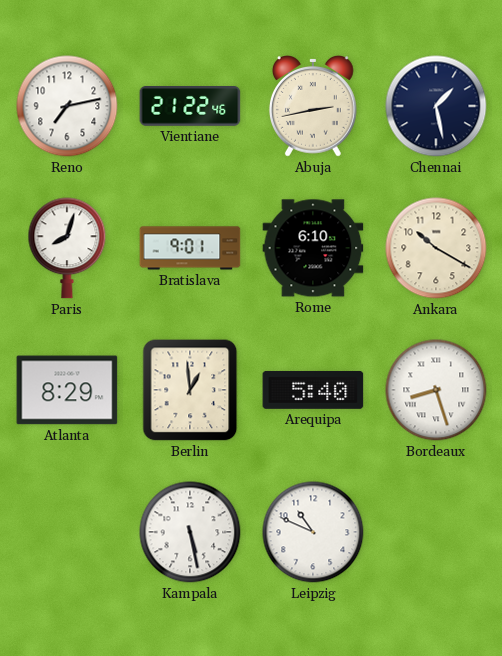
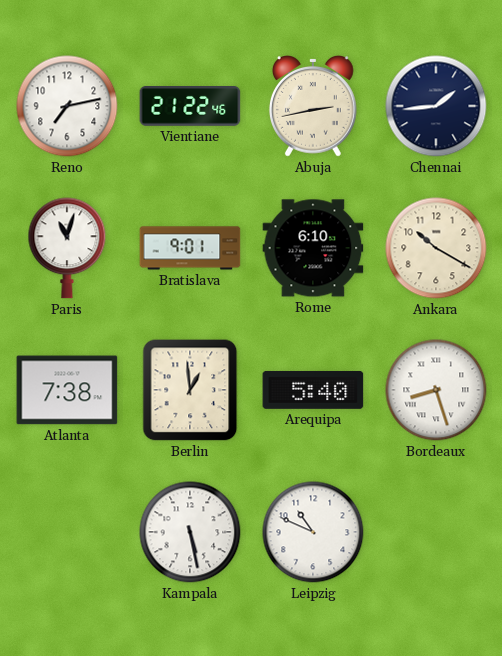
Chennai: 1:28 -> 1:44
Paris: 8:03 -> 11:03
Atlanta: 8:29 -> 7:38
